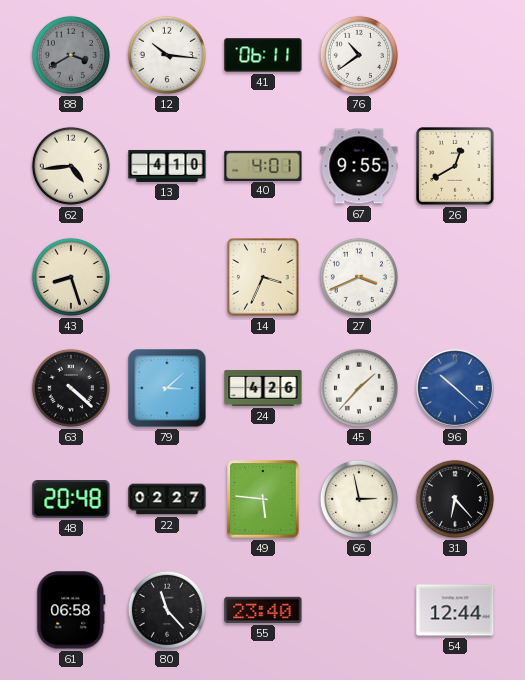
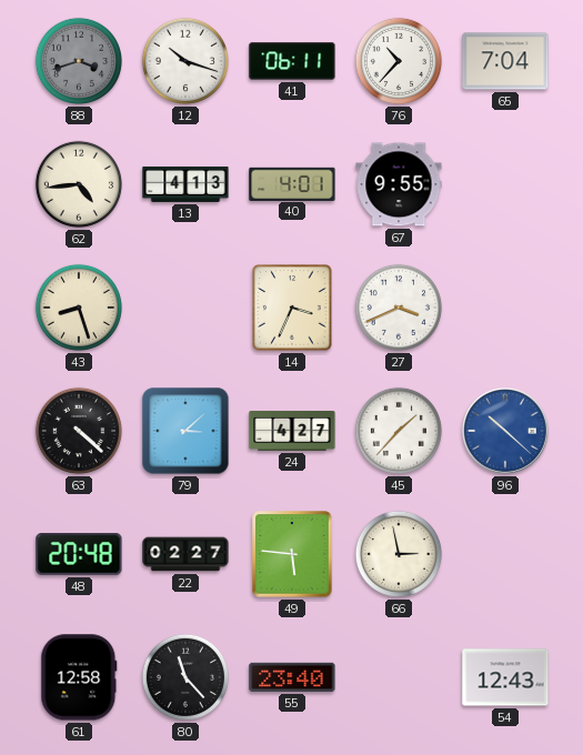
88: 3:40 -> 3:42
12: 10:16 -> 10:18
76: 10:39 -> 10:37
65: none -> 7:04
13: 4:10 -> 4:13
26: 12:40 -> none
24: 4:26 -> 4:27
31: 6:23 -> none
61: 06:58 -> 12:58
54: 12:44 -> 12:43
